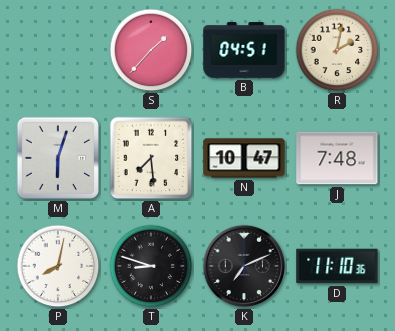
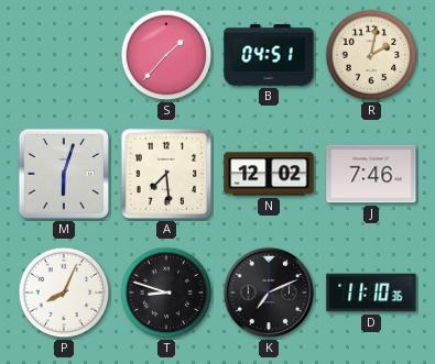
N: 10:47 -> 12:02
J: 7:48 -> 7:46
P: 8:02 -> 8:04
